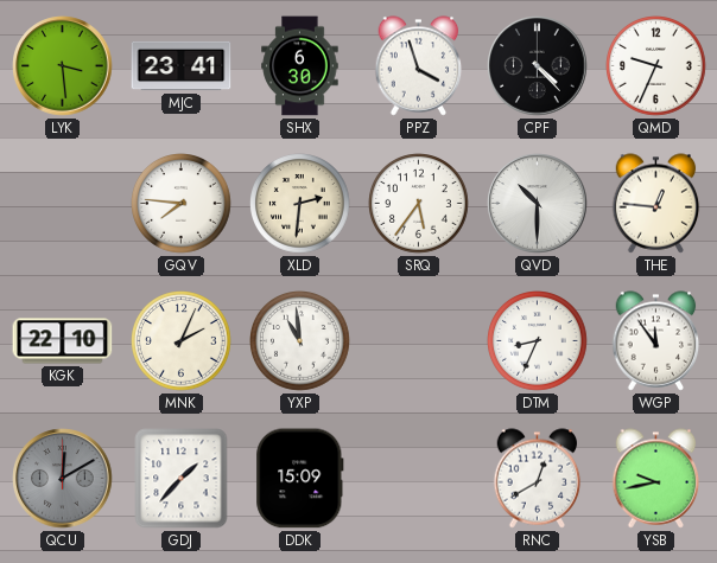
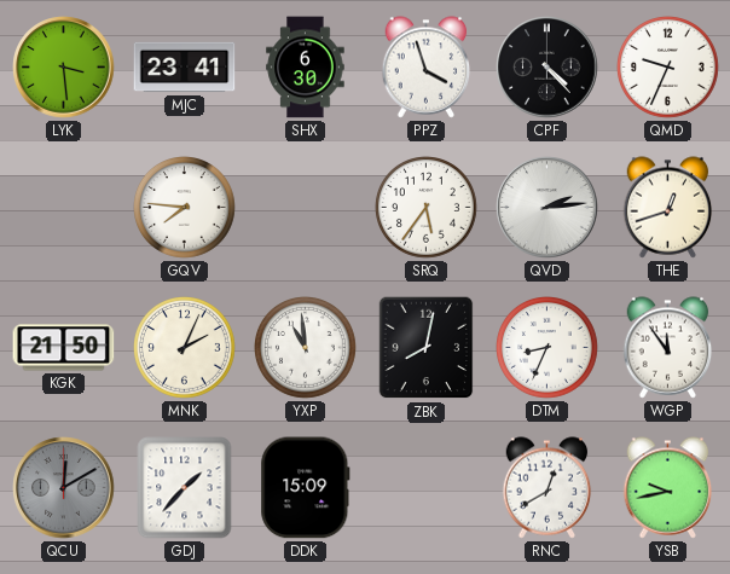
XLD: 2:31 -> none
QVD: 10:30 -> 2:14
THE: 12:46 -> 12:42
KGK: 22:10 -> 21:50
ZBK: none -> 8:02
